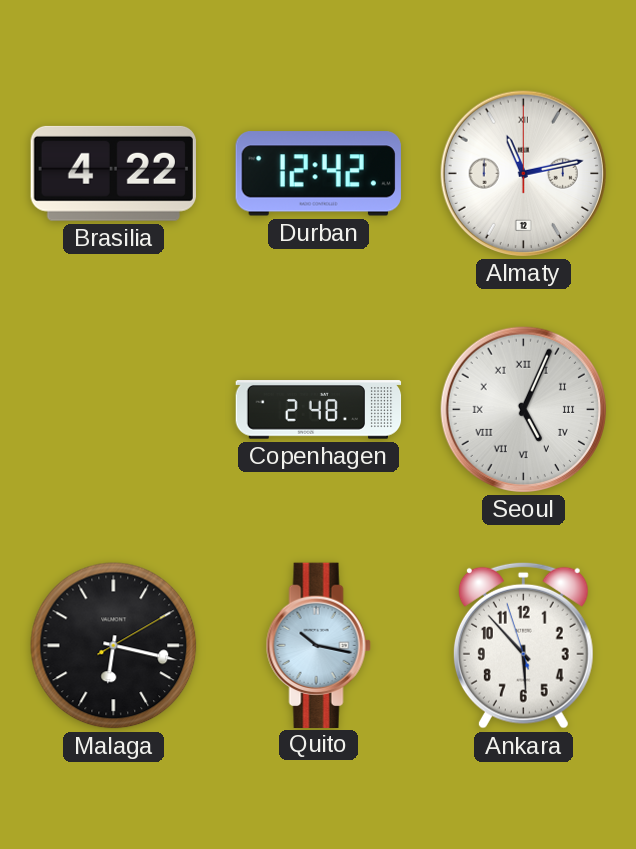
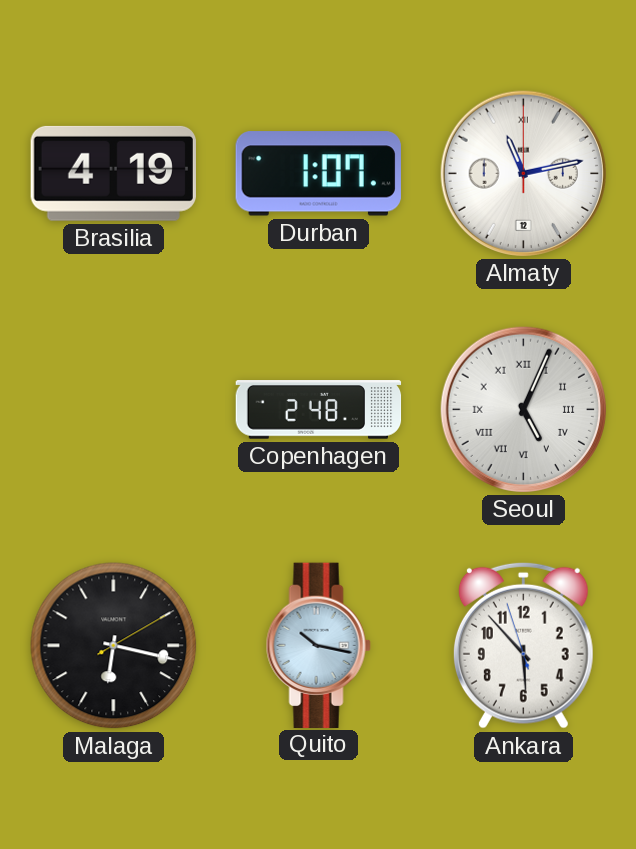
Brasilia: 4:22 -> 4:19
Durban: 12:42 -> 1:07
